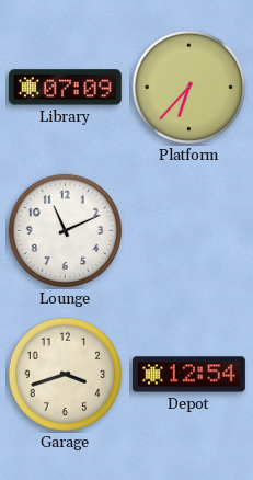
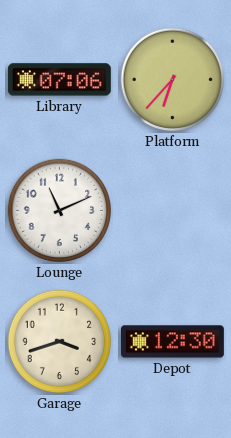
Library: 07:09 -> 07:06
Depot: 12:54 -> 12:30
